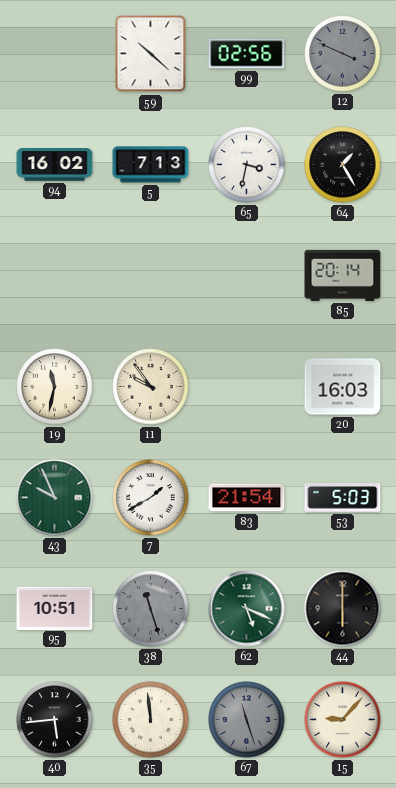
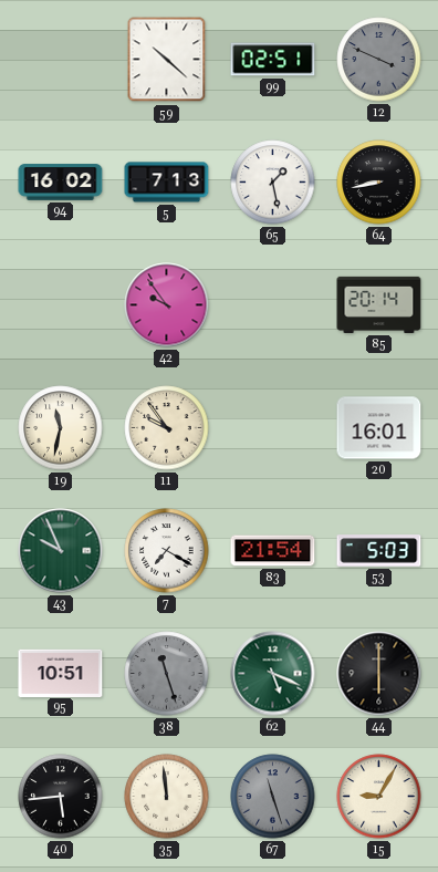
99: 02:56 -> 02:51
65: 3:32 -> 1:28
64: 1:25 -> 8:43
42: none -> 9:54
20: 16:03 -> 16:01
7: 1:40 -> 7:20
15: 9:07 -> 9:05
